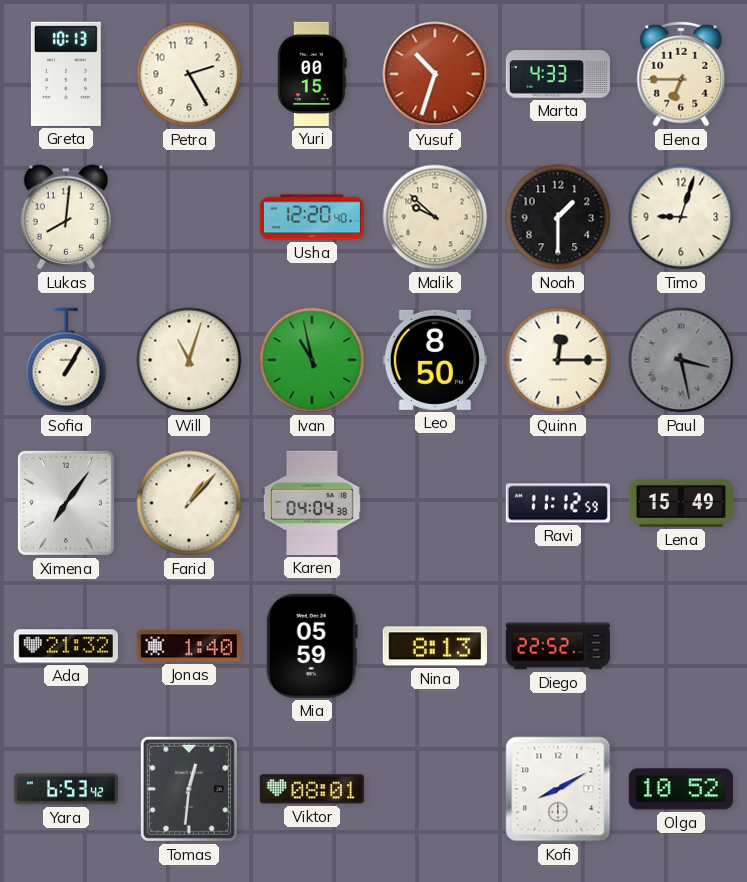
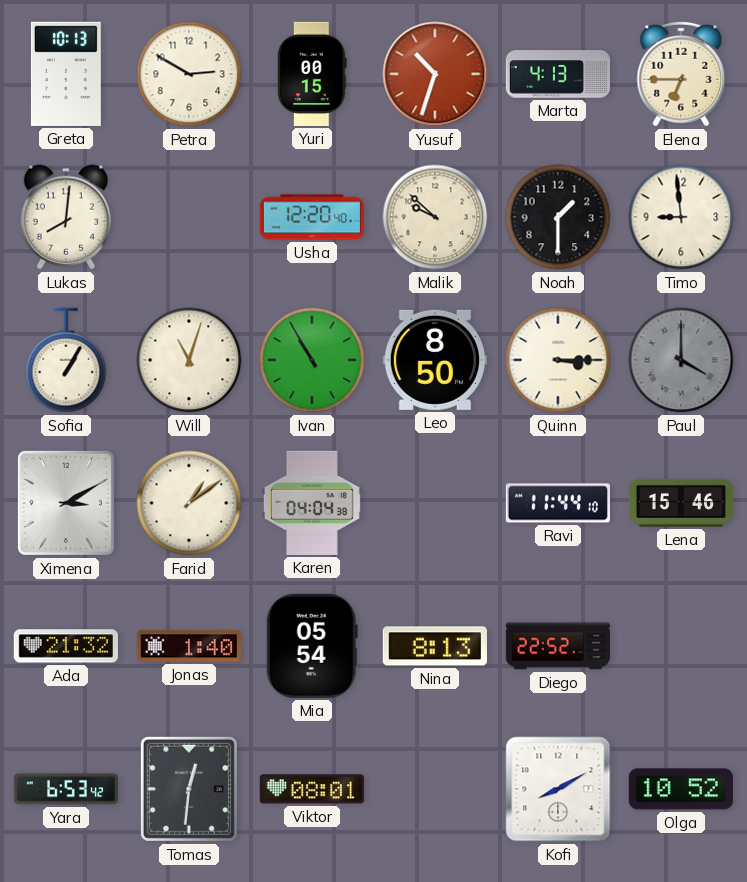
Petra: 2:25 -> 2:50
Marta: 4:33 -> 4:13
Timo: 9:03 -> 8:59
Ivan: 10:58 -> 10:55
Quinn: 12:15 -> 3:15
Paul: 3:28 -> 4:00
Ximena: 7:06 -> 3:10
Farid: 1:07 -> 1:09
Ravi: 11:12 -> 11:44
Lena: 15:49 -> 15:46
Mia: 05:59 -> 05:54
